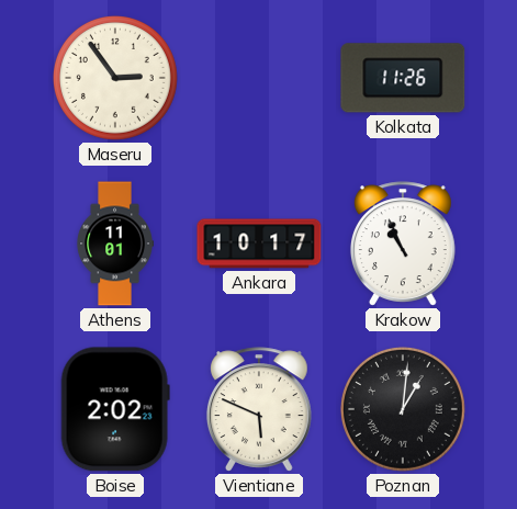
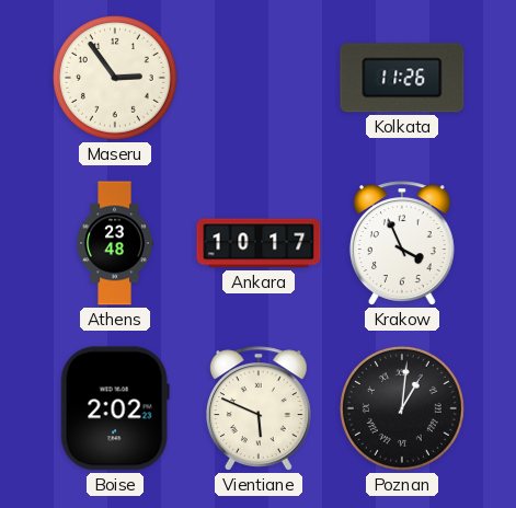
Athens: 11:01 -> 23:48
Krakow: 10:56 -> 3:56
